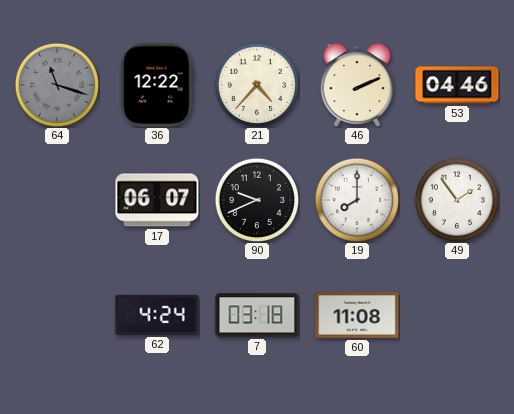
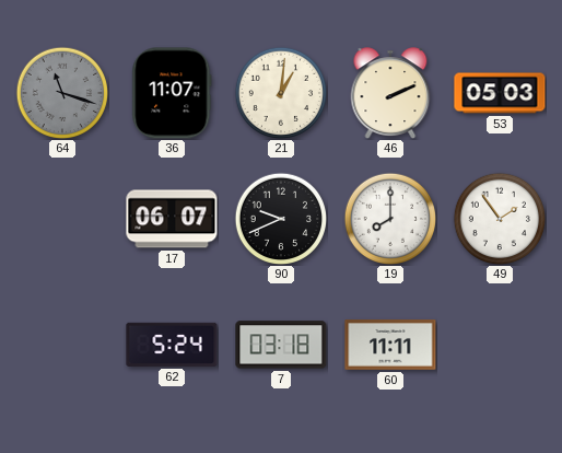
36: 12:22 -> 11:07
21: 4:37 -> 1:01
53: 04:46 -> 05:03
62: 4:24 -> 5:24
60: 11:08 -> 11:11
